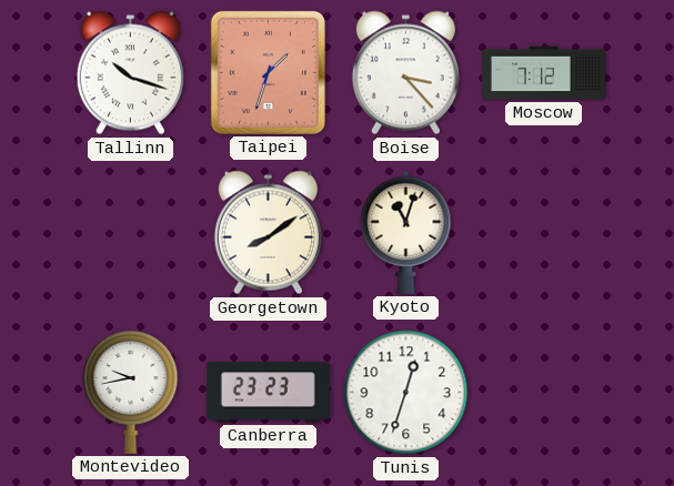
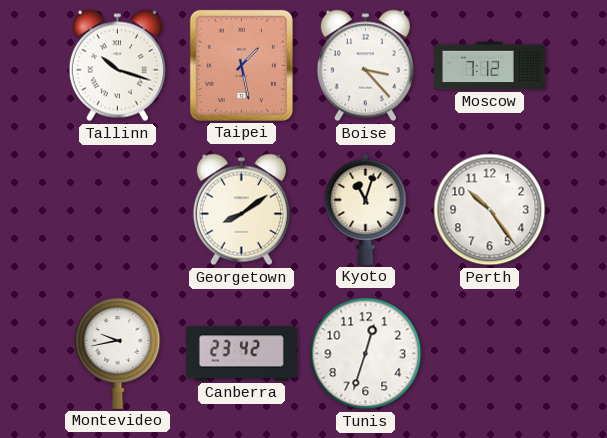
Taipei: 1:33 -> 1:28
Perth: none -> 10:24
Canberra: 23:23 -> 23:42
